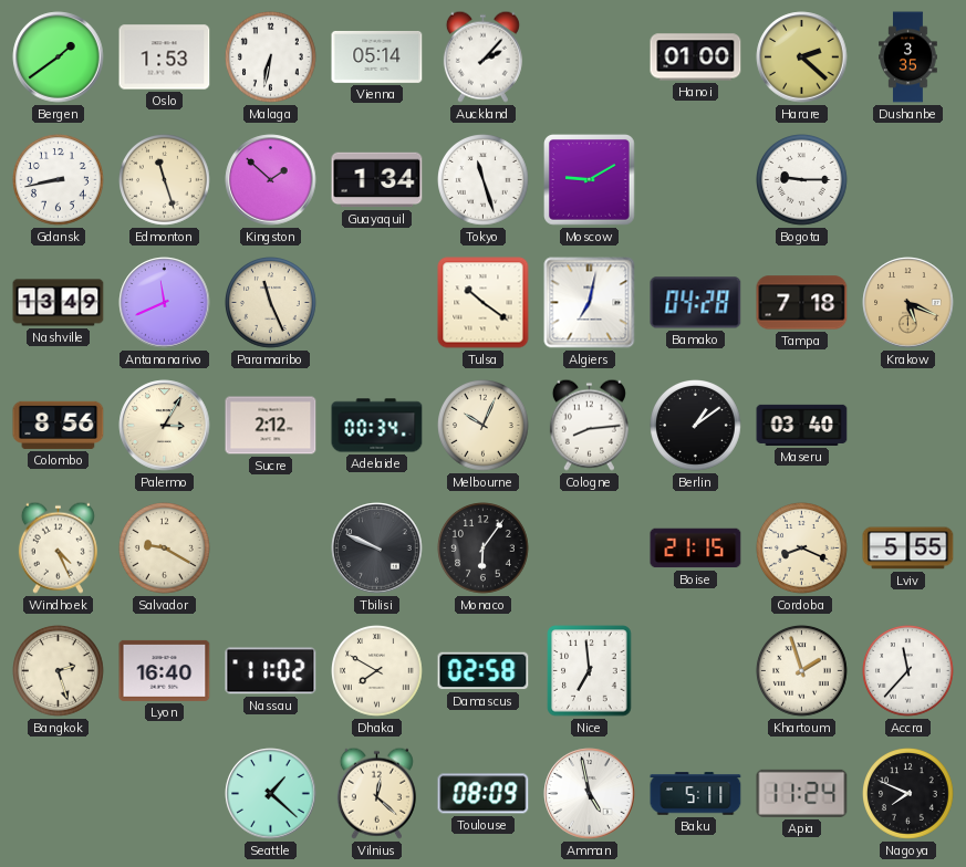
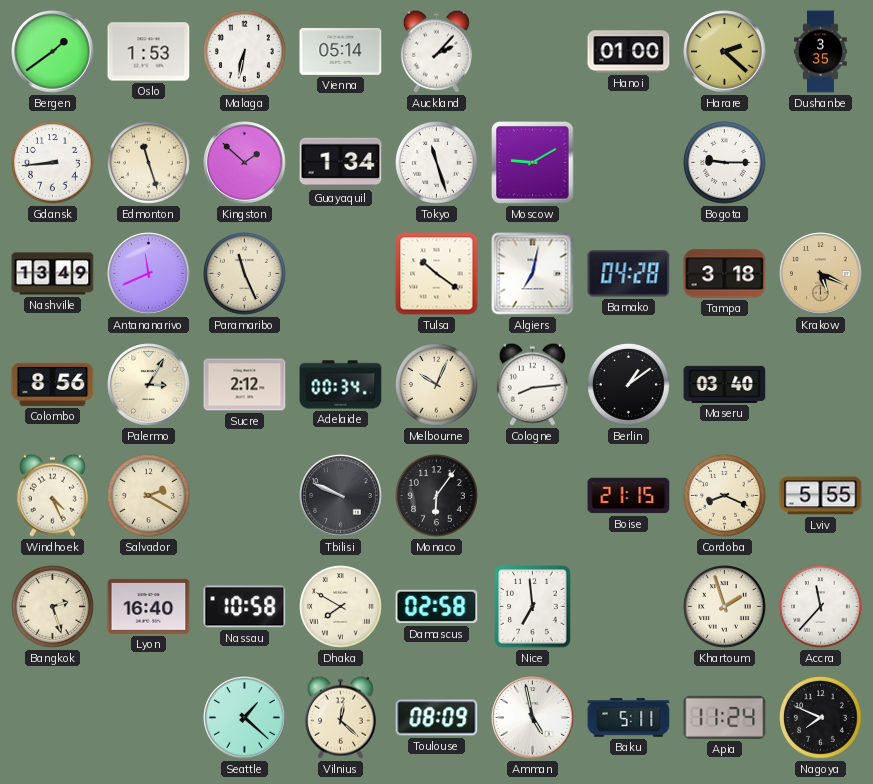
Gdansk: 8:43 -> 8:44
Tampa: 7:18 -> 3:18
Salvador: 9:20 -> 2:20
Nassau: 11:02 -> 10:58
